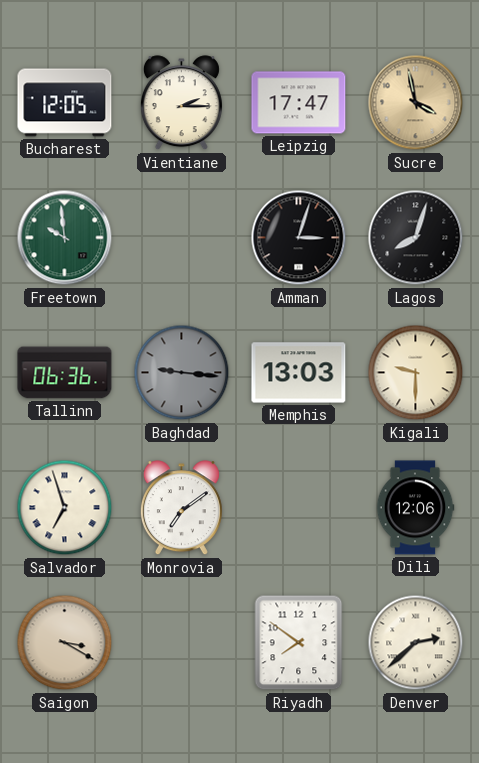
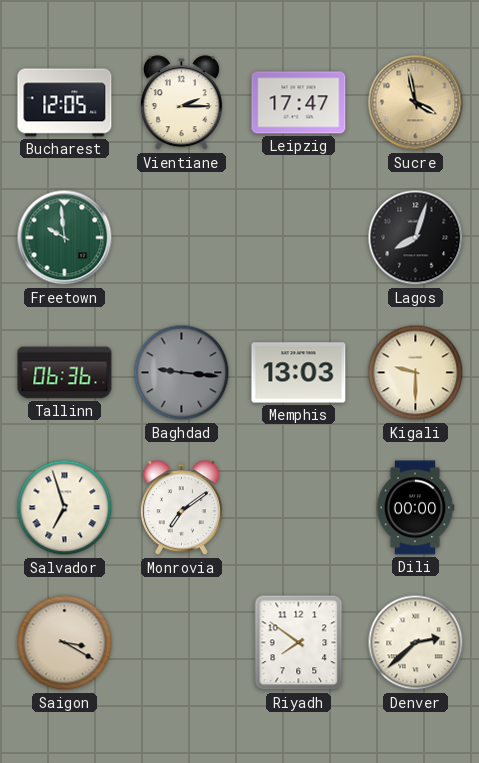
Amman: 3:03 -> none
Dili: 12:06 -> 00:00
